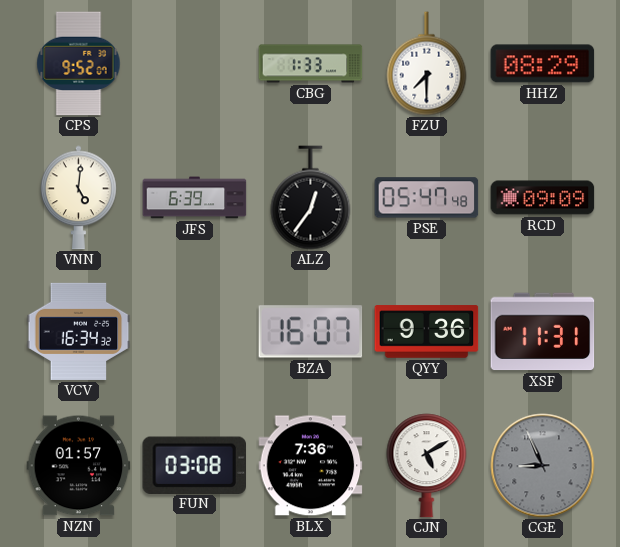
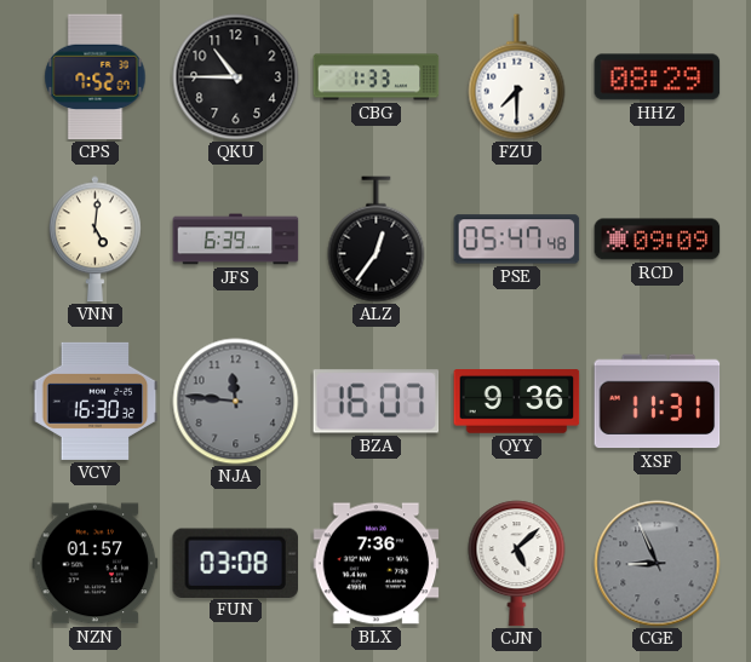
CPS: 9:52 -> 7:52
QKU: none -> 10:45
VCV: 16:34 -> 16:30
NJA: none -> 11:46
CJN: 5:10 -> 5:08
